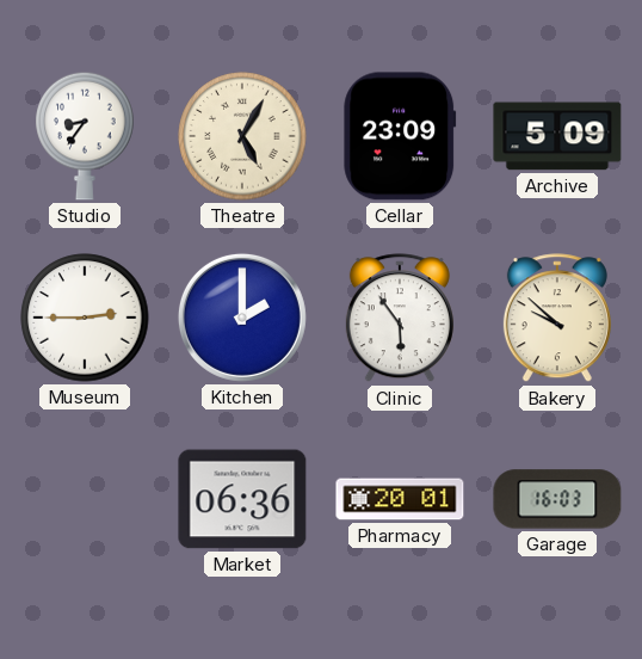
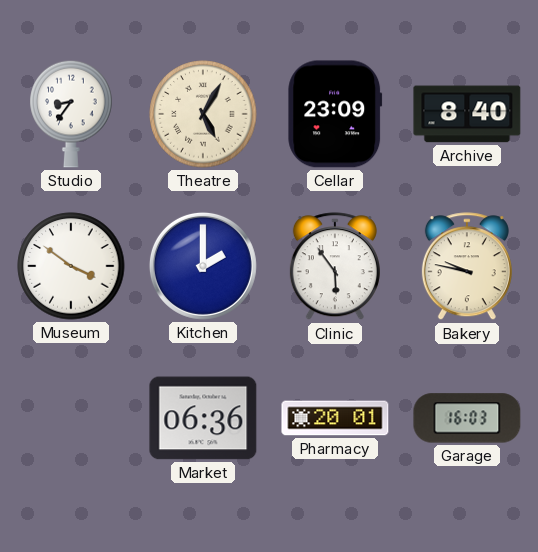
Archive: 5:09 -> 8:40
Museum: 2:45 -> 3:51
Bakery: 9:52 -> 9:47
